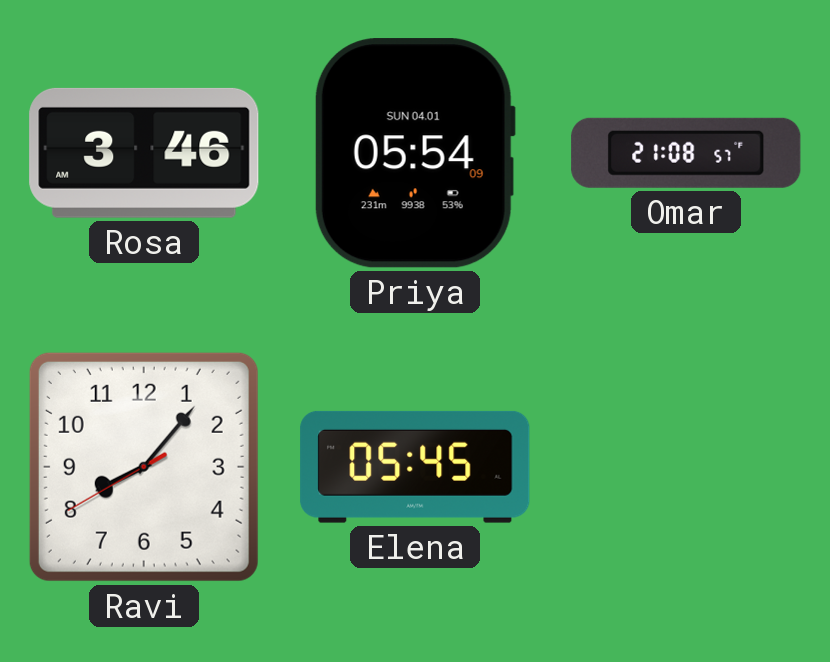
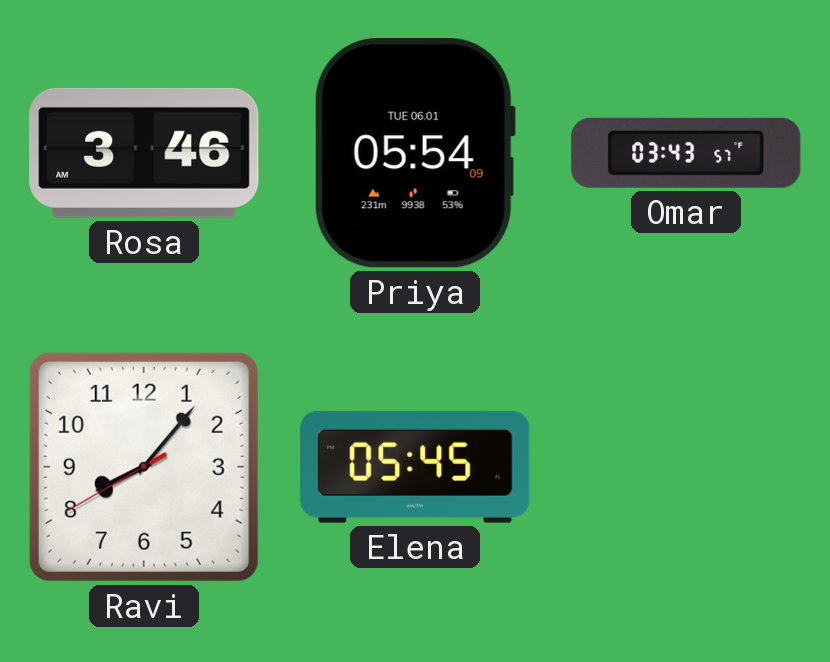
Priya date: SUN 04.01 -> TUE 06.01
Omar: 21:08 -> 03:43
